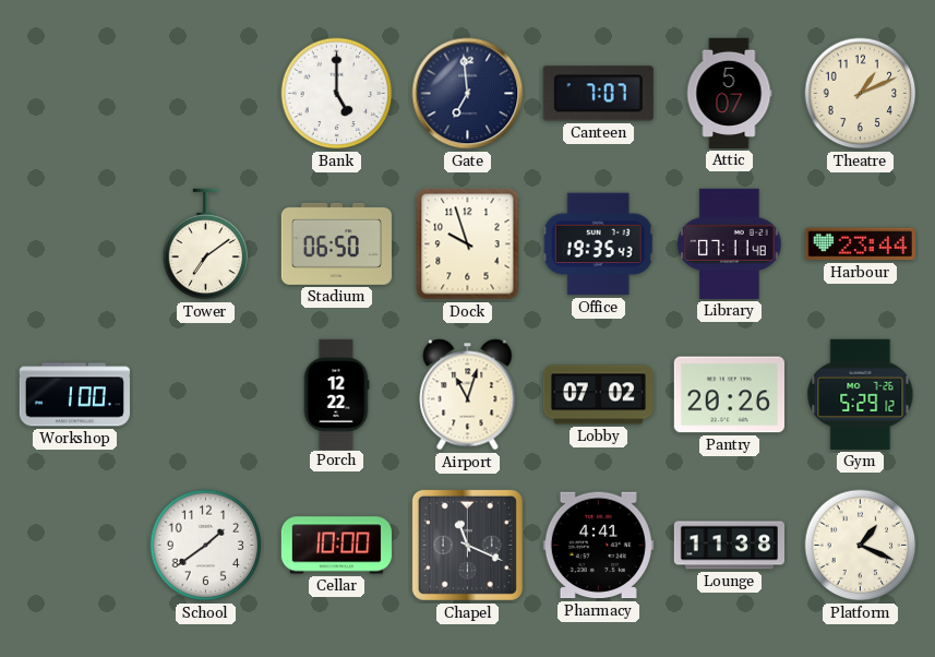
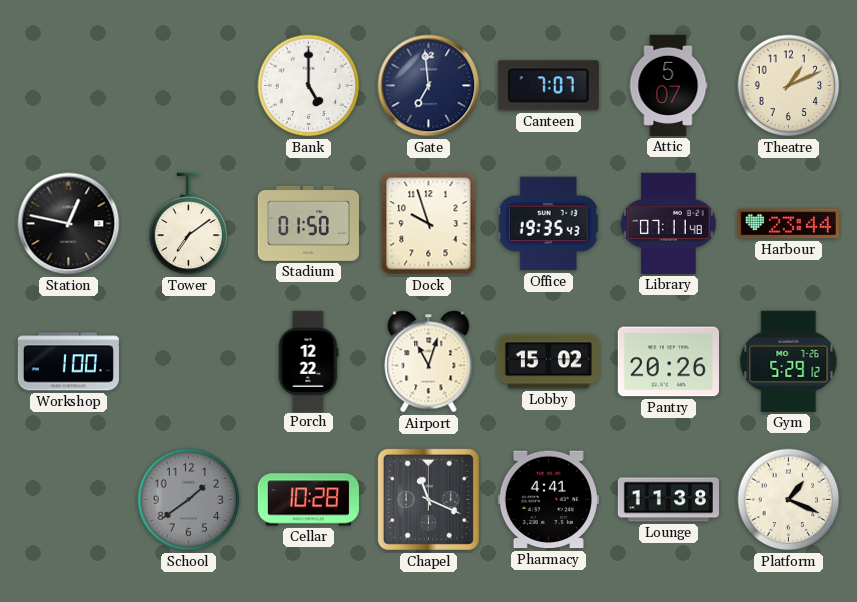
Station: none -> 12:47
Stadium: 06:50 -> 01:50
Lobby: 07:02 -> 15:02
School dial: white -> grey
Cellar: 10:00 -> 10:28
